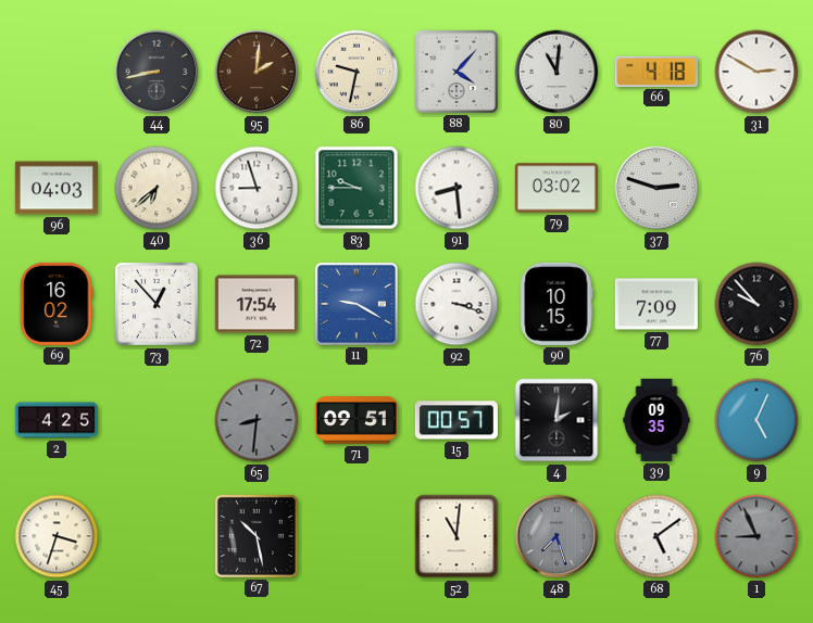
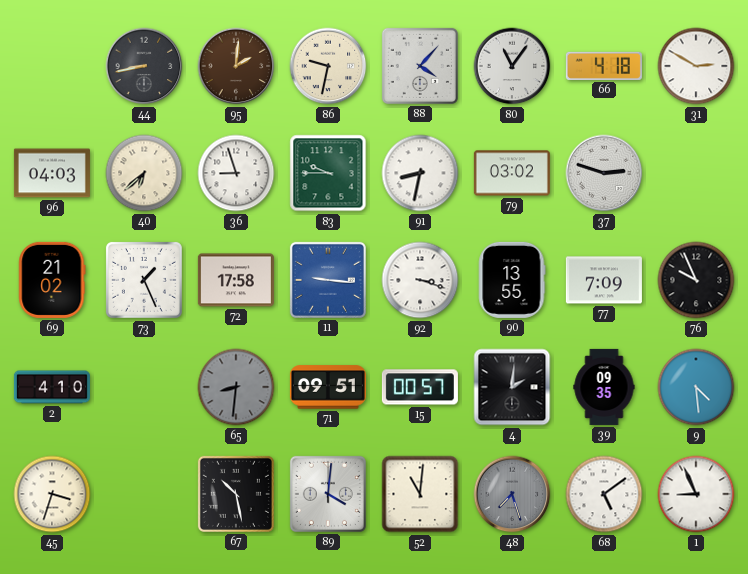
80: 11:01 -> 11:06
91: 8:29 -> 8:32
69: 16:02 -> 21:02
73: 12:53 -> 1:26
72: 17:54 -> 17:58
11: 9:20 -> 9:16
90: 10:15 -> 13:55
76: 9:53 -> 9:56
2: 4:25 -> 4:10
9: 5:04 -> 4:29
89: none -> 4:01
1 dial: grey -> white
